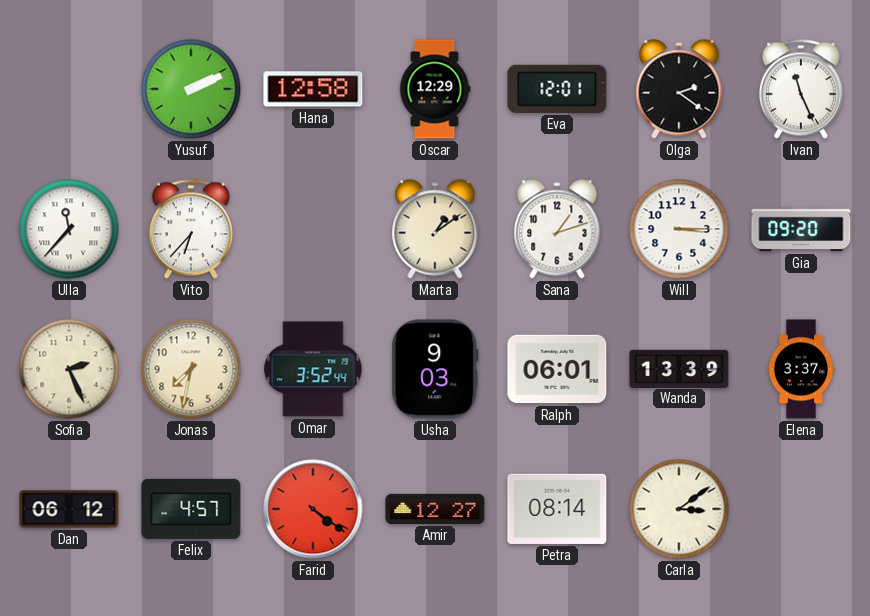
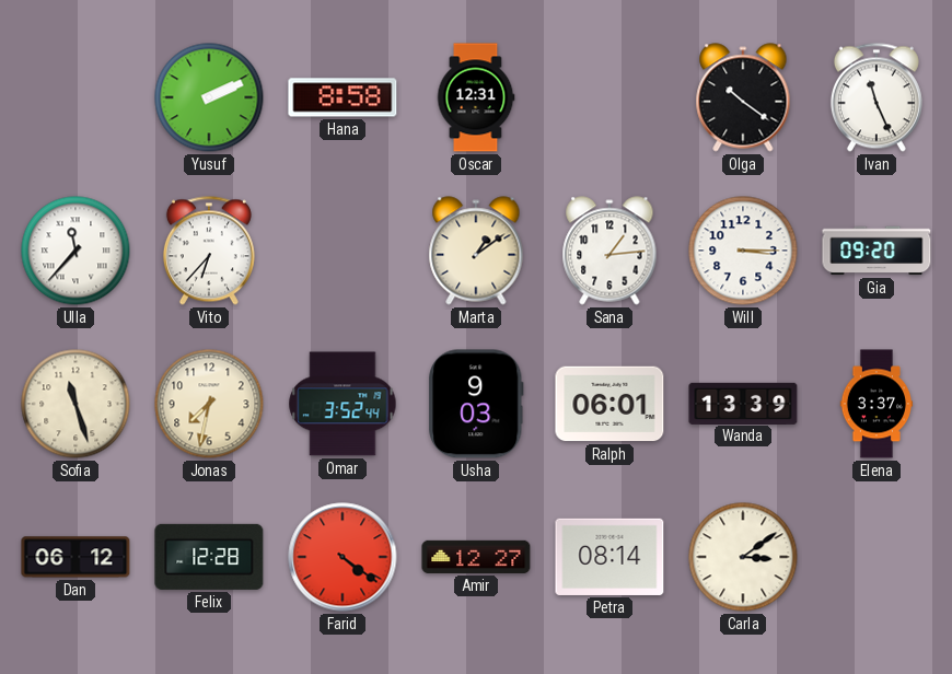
Hana: 12:58 -> 8:58
Oscar: 12:29 -> 12:31
Eva: 12:01 -> none
Olga: 2:21 -> 10:21
Sana: 1:12 -> 1:14
Sofia: 2:26 -> 11:27
Felix: 4:57 -> 12:28
